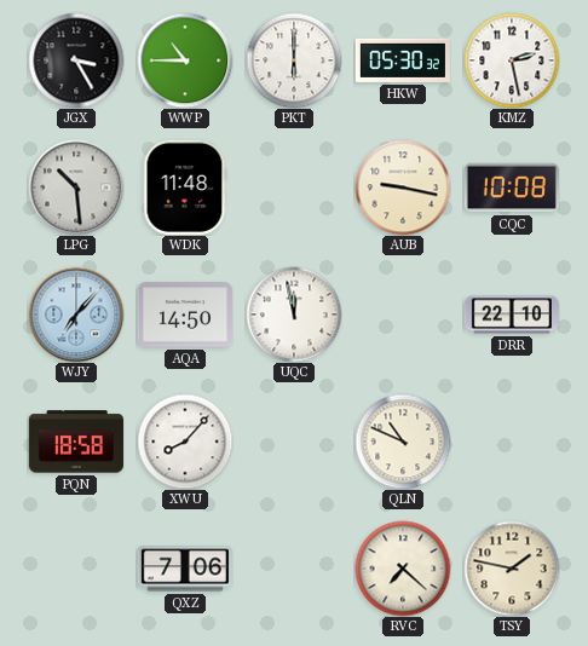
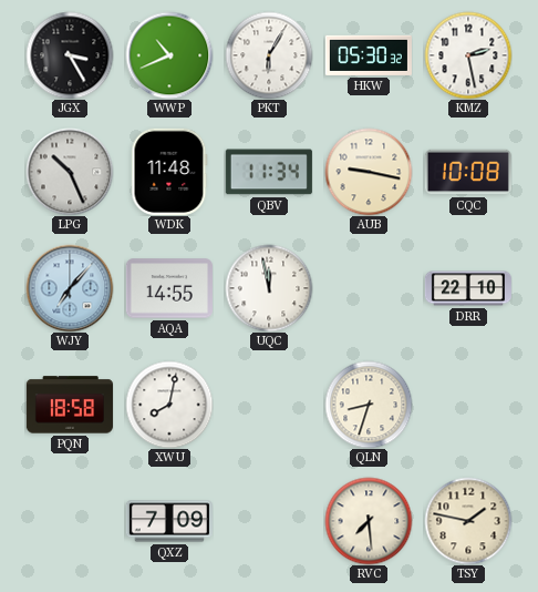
WWP: 10:45 -> 10:41
PKT: 6:00 -> 6:05
LPG: 10:29 -> 10:26
QBV: none -> 11:34
AQA: 14:50 -> 14:55
XWU: 8:07 -> 8:02
QLN: 10:49 -> 8:33
QXZ: 7:06 -> 7:09
RVC: 7:22 -> 7:29
